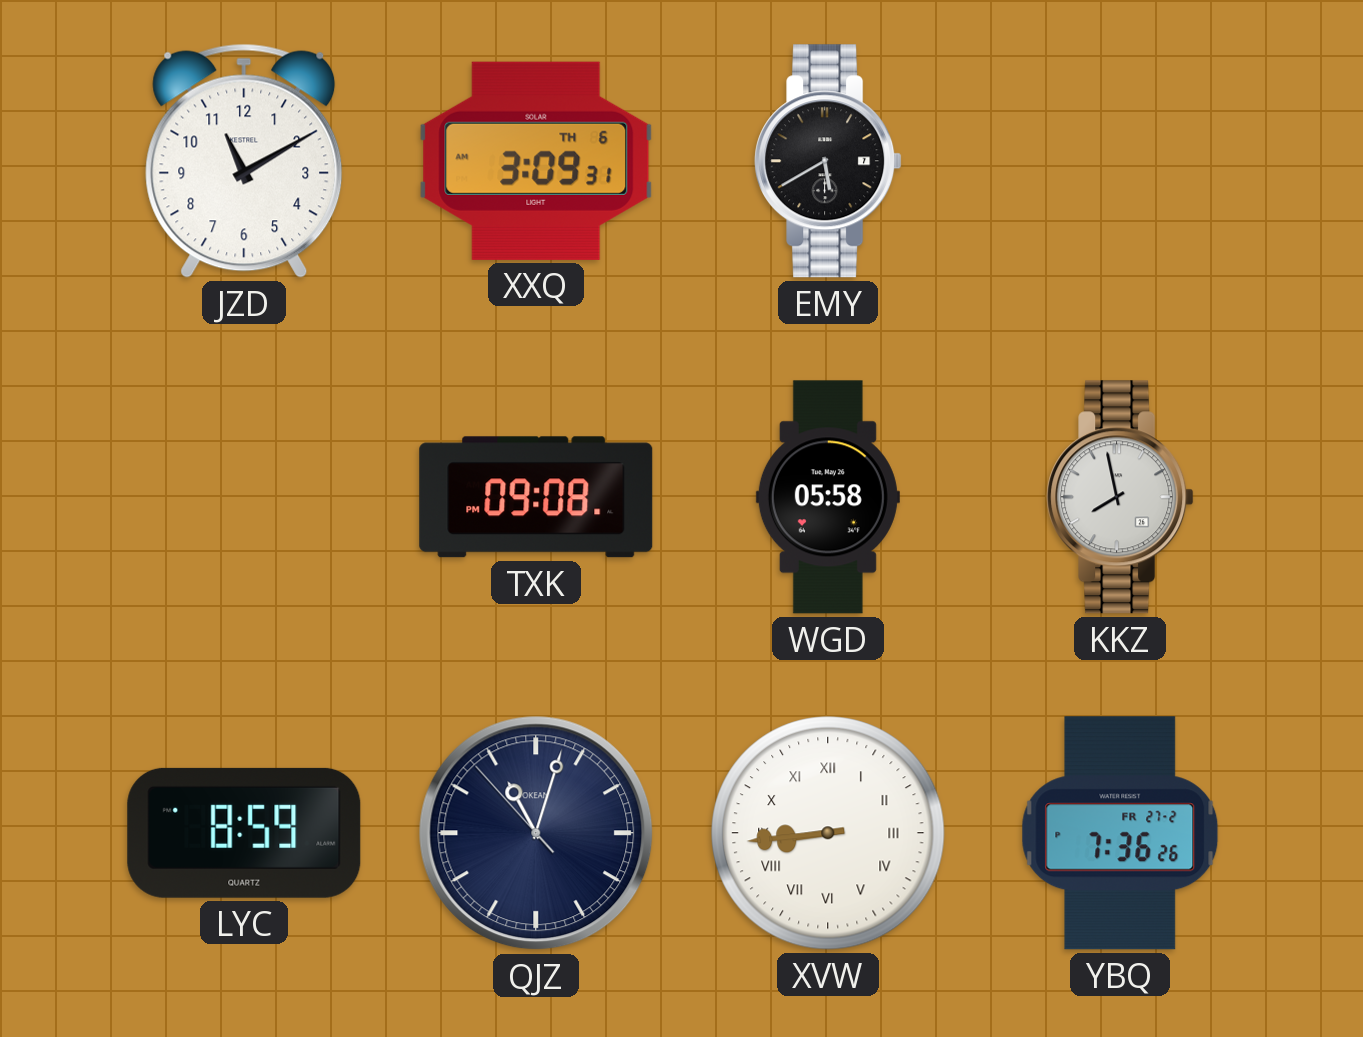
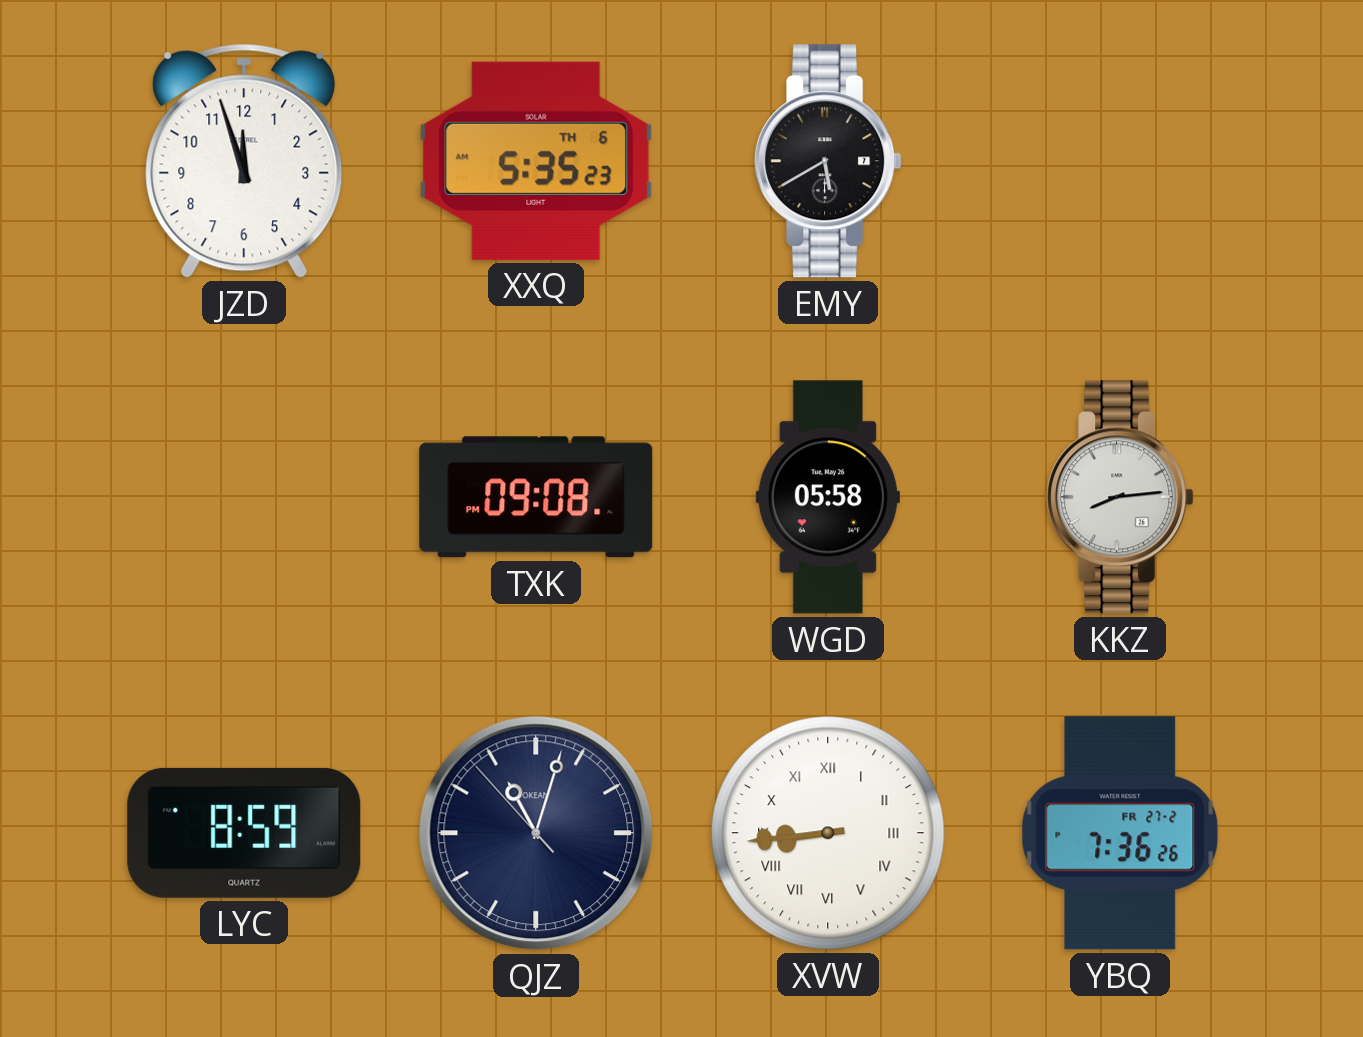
JZD: 11:10 -> 11:57
XXQ: 3:09 -> 5:35
KKZ: 7:58 -> 8:14
